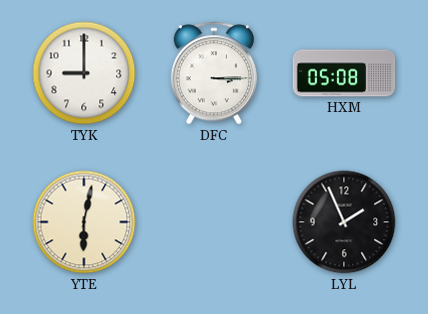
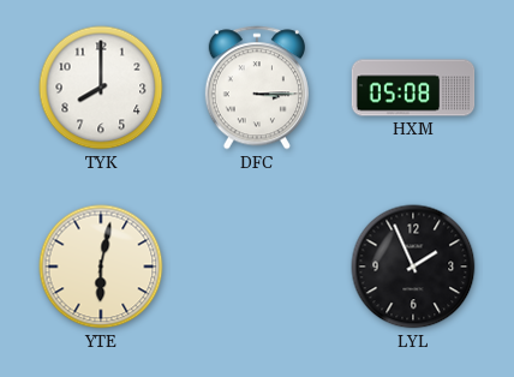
TYK: 9:00 -> 8:00
